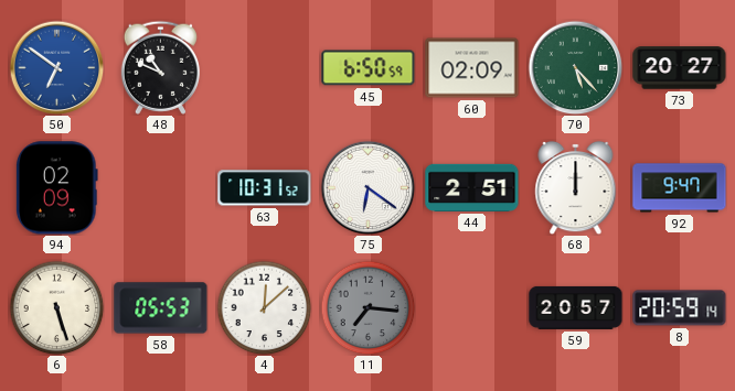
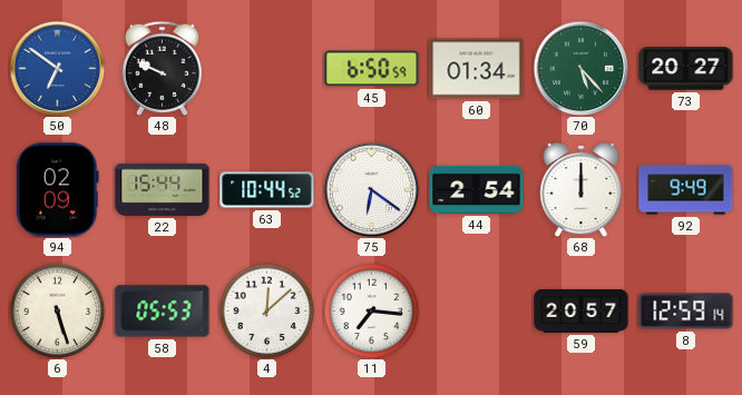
48: 10:49 -> 9:49
60: 02:09 -> 01:34
22: none -> 15:44
63: 10:31 -> 10:44
44: 2:51 -> 2:54
92: 9:47 -> 9:49
11 dial: grey -> white
8: 20:59 -> 12:59
